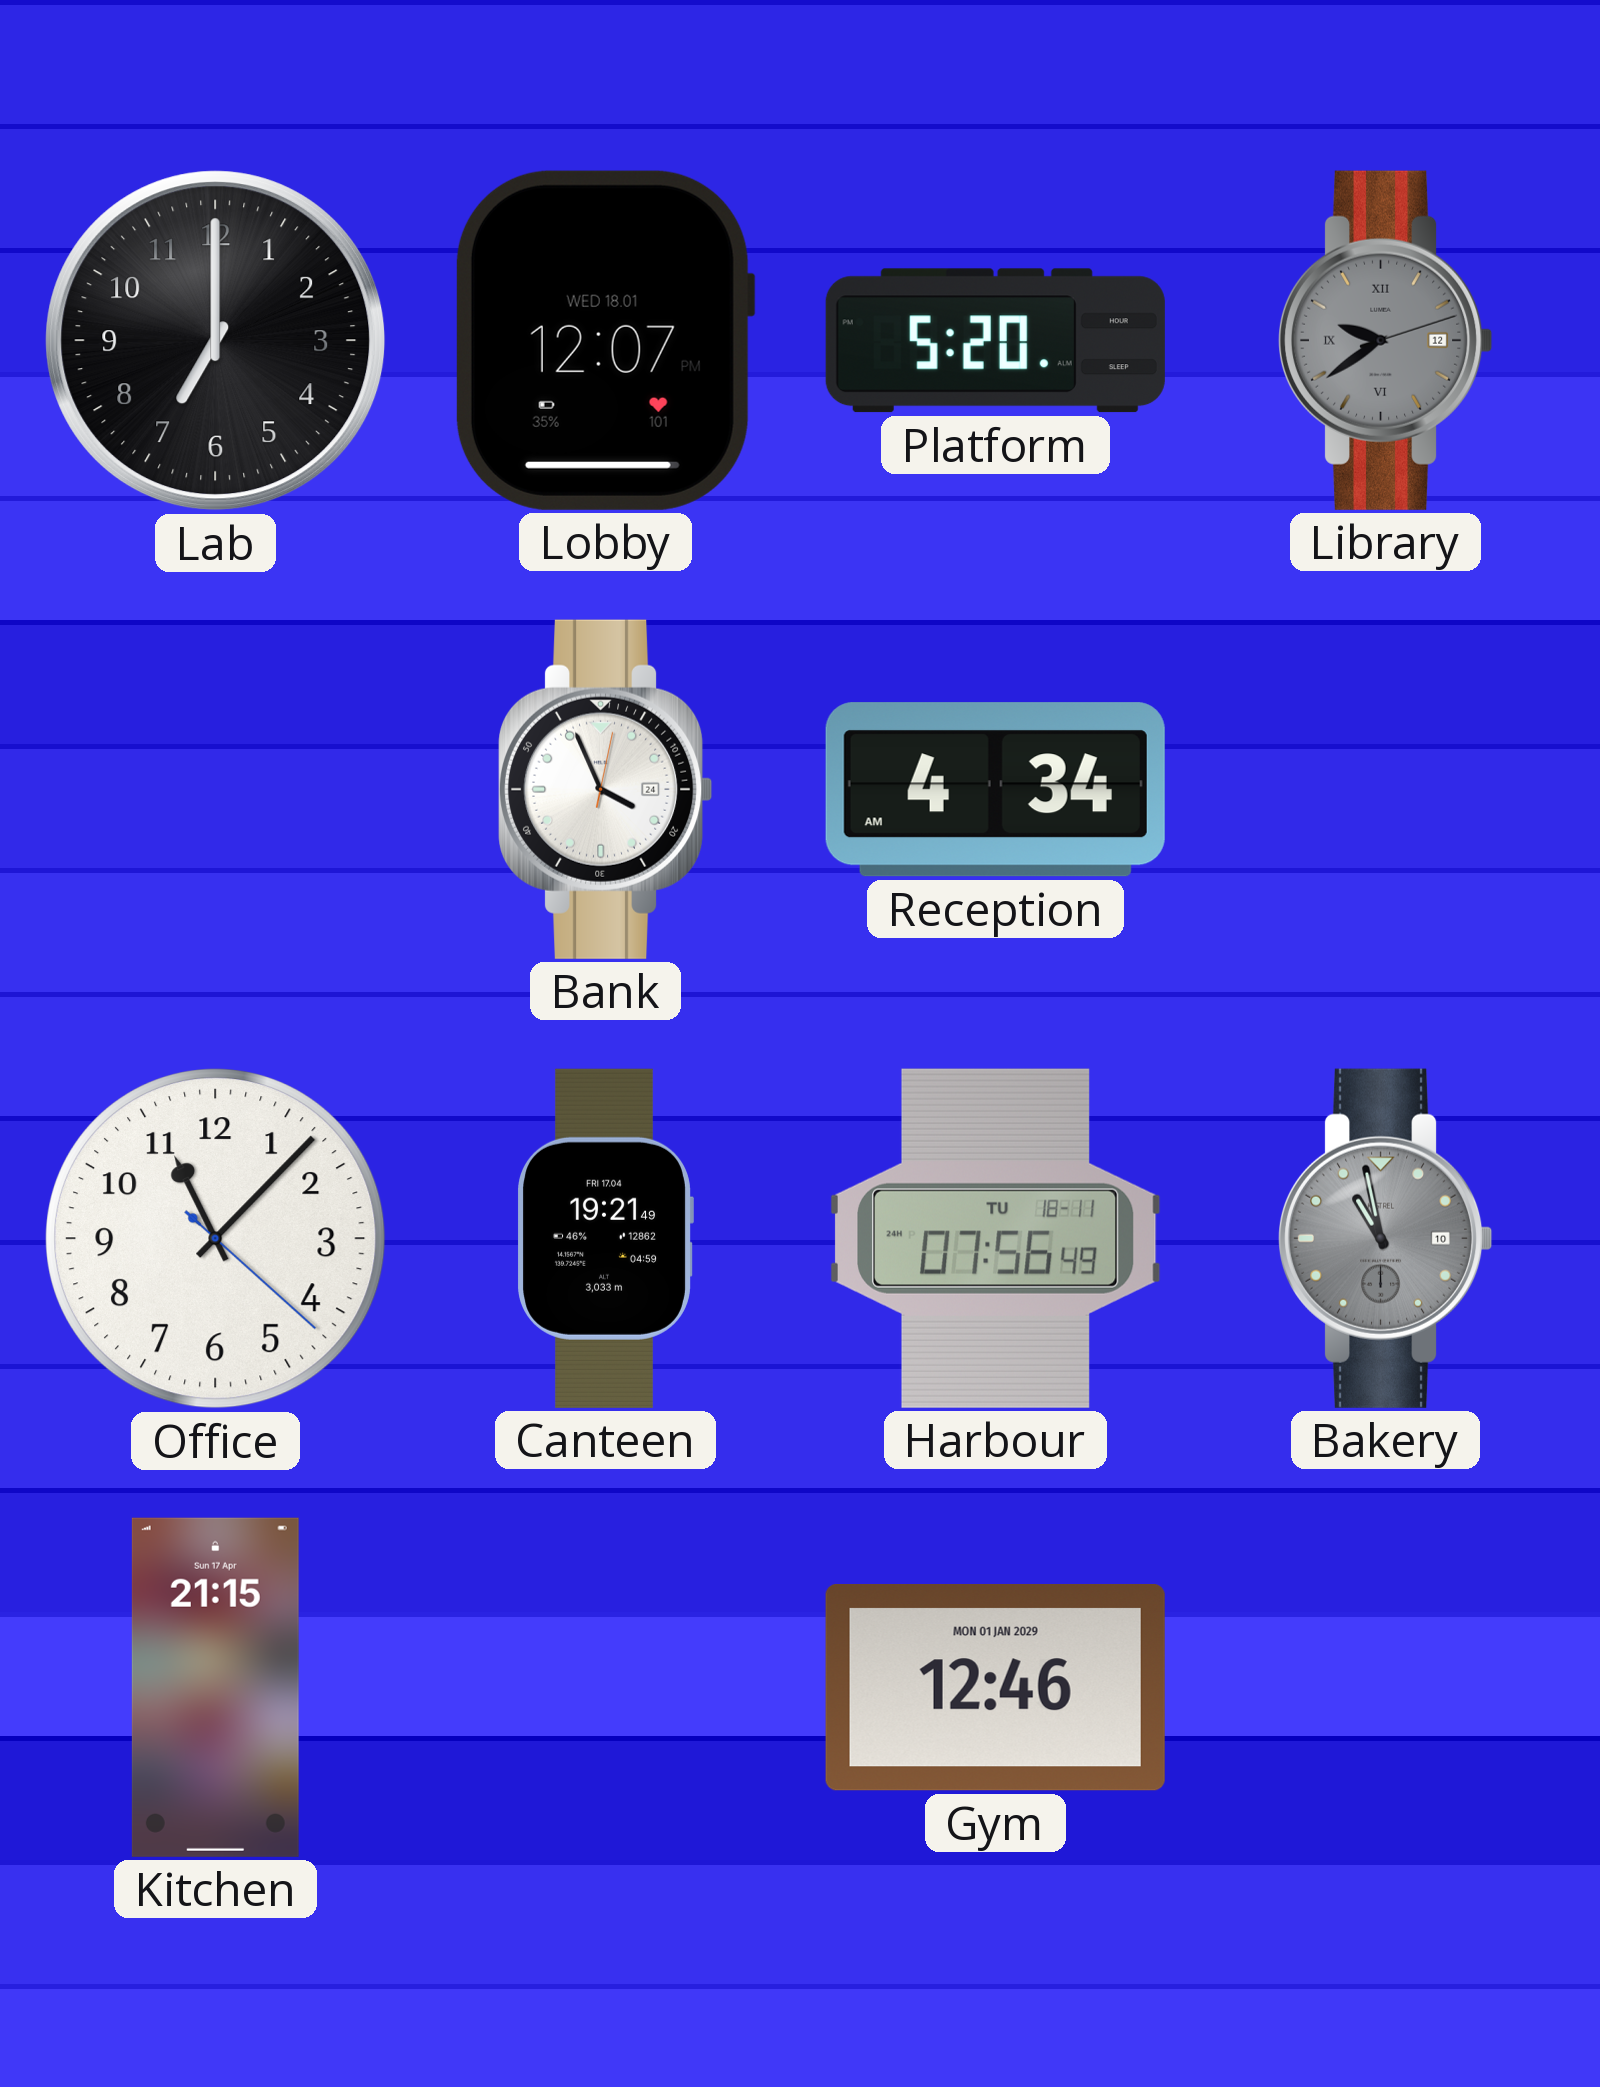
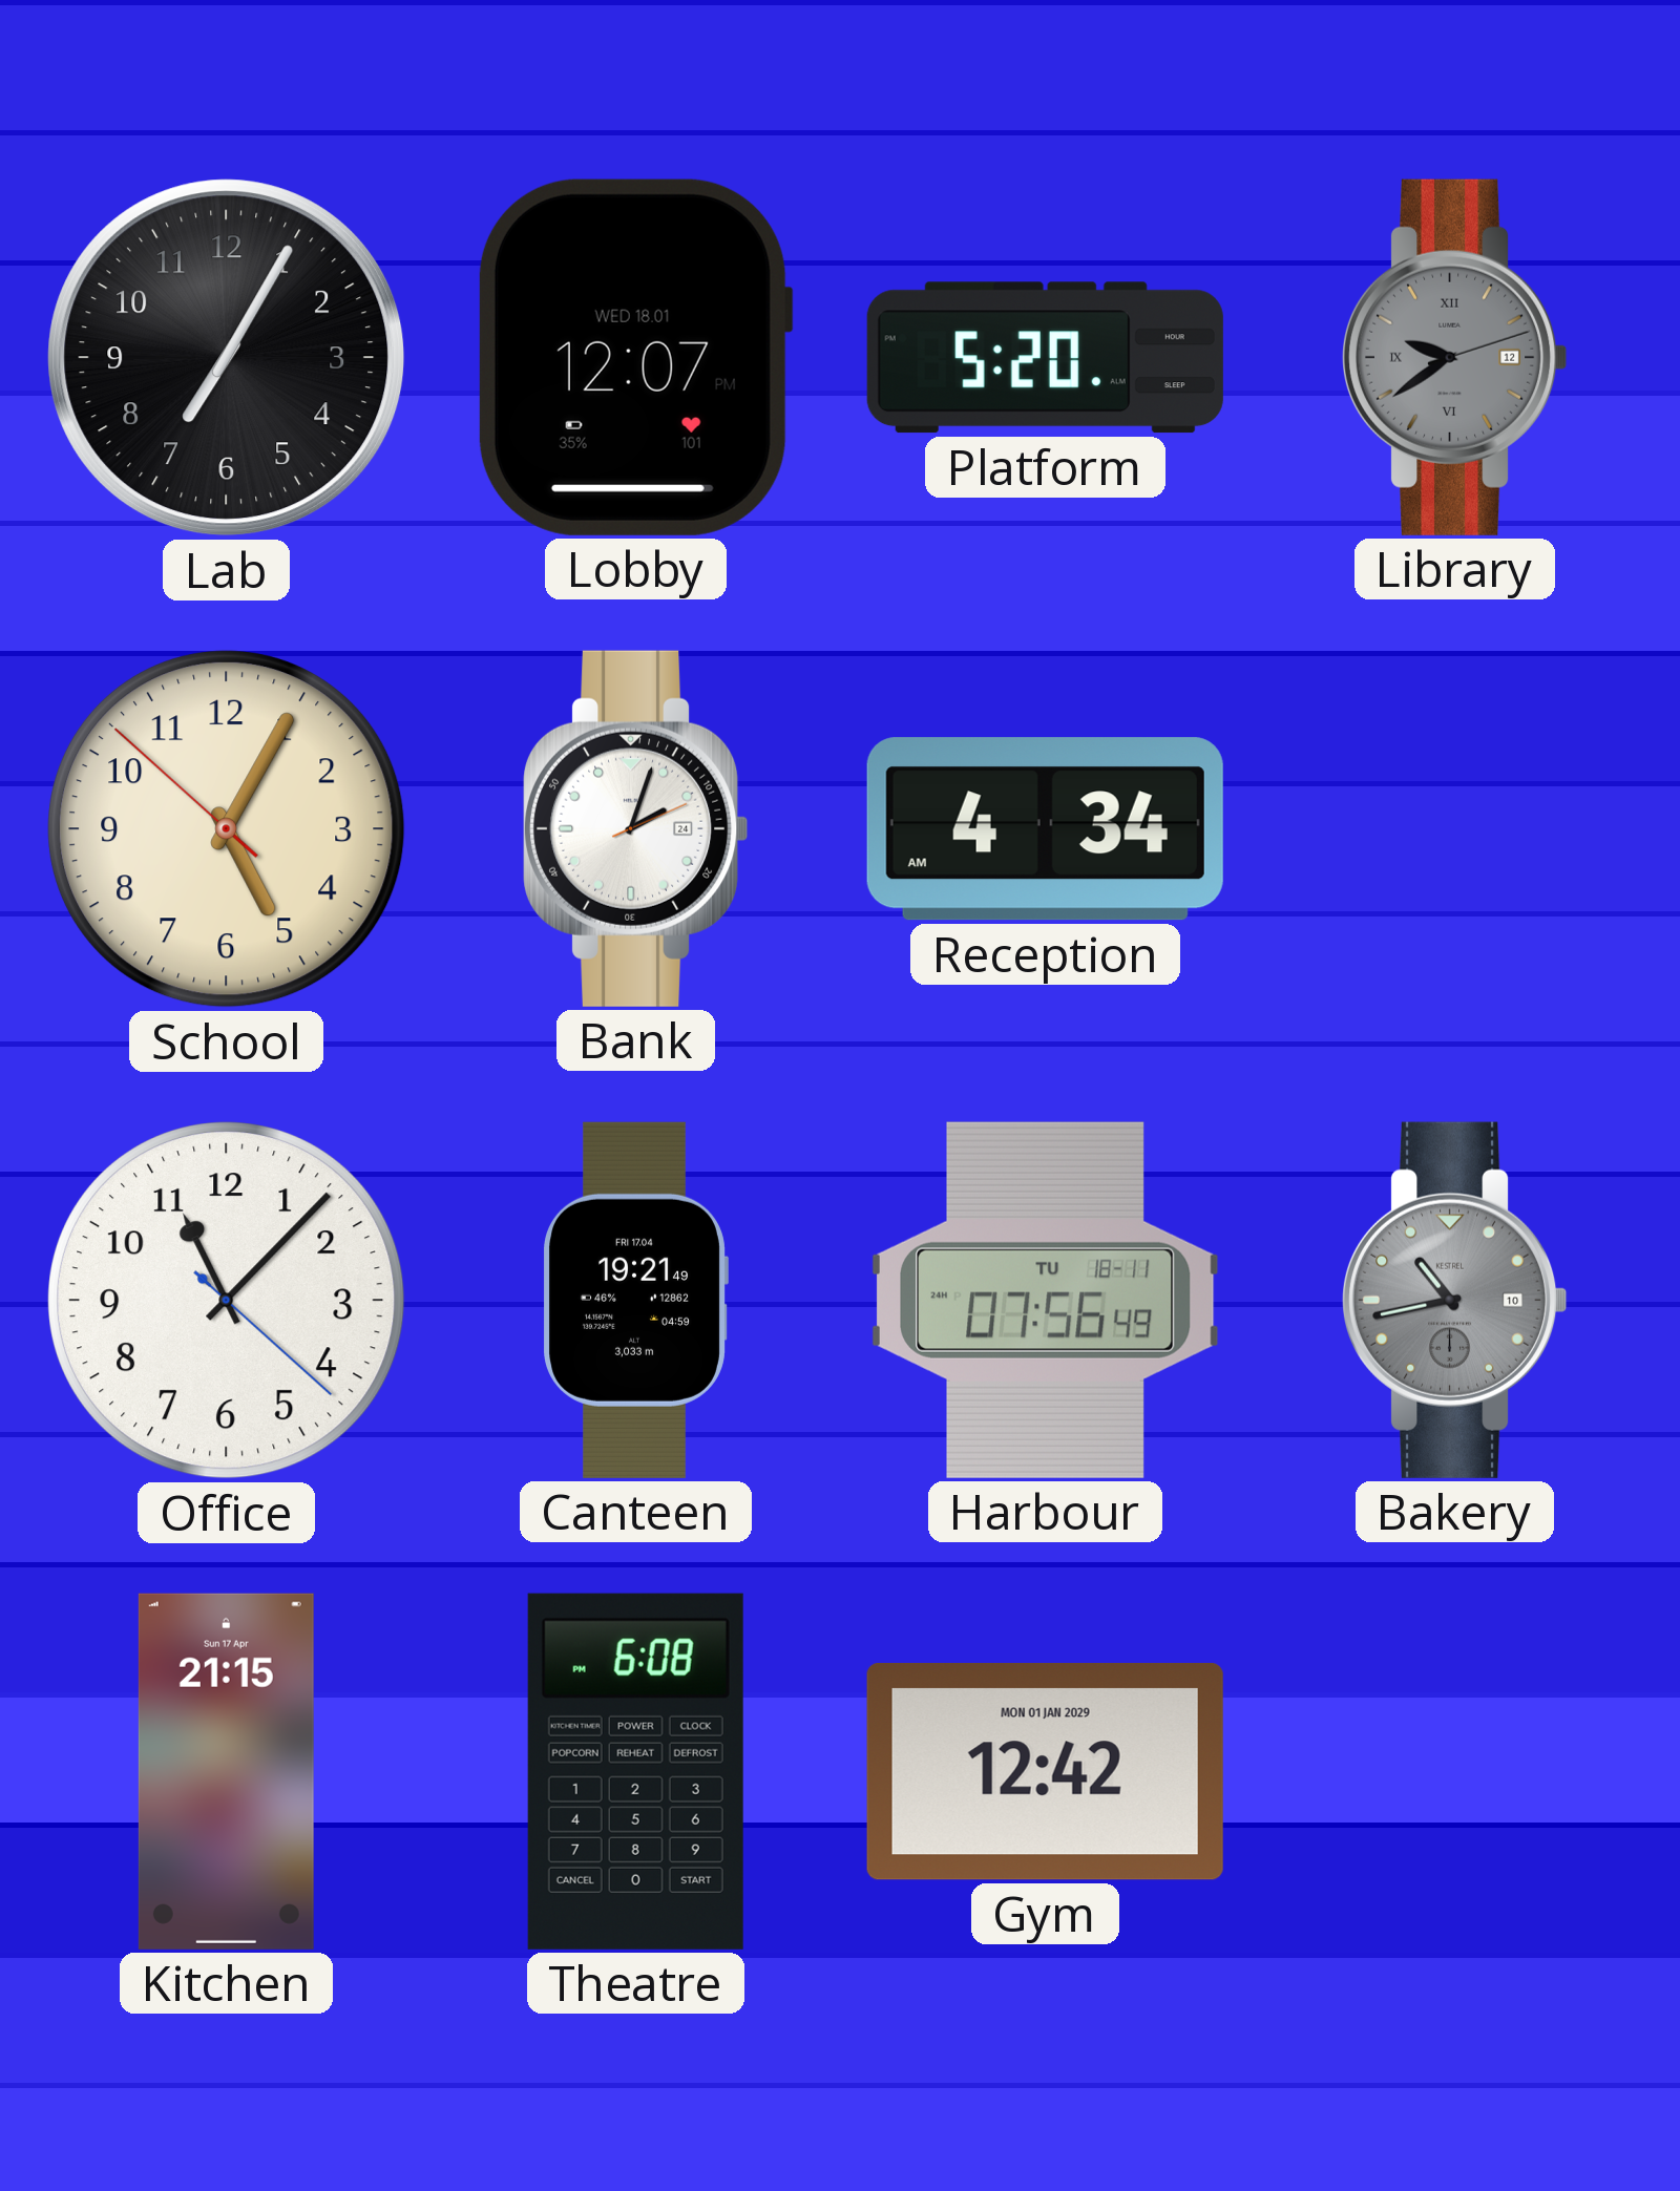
Lab: 7:00 -> 7:05
School: none -> 5:04
Bank: 3:56 -> 2:03
Bakery: 10:58 -> 10:43
Theatre: none -> 6:08
Gym: 12:46 -> 12:42
